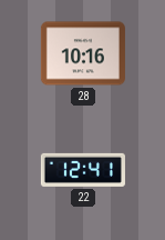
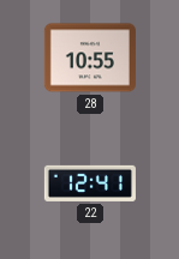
28: 10:16 -> 10:55
